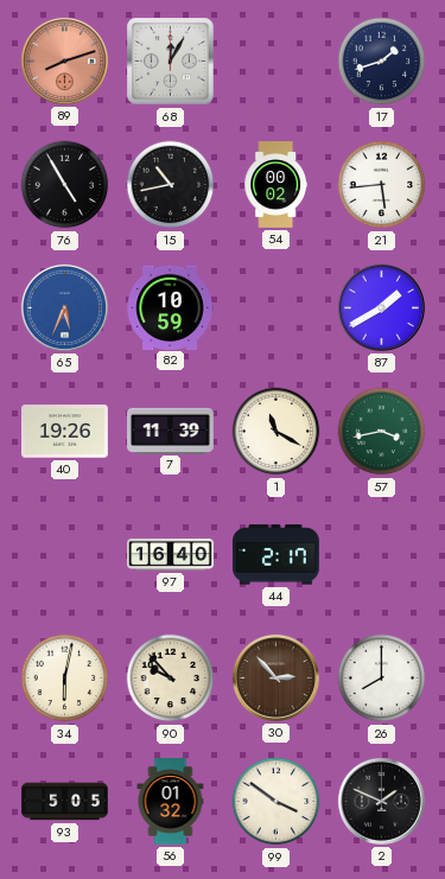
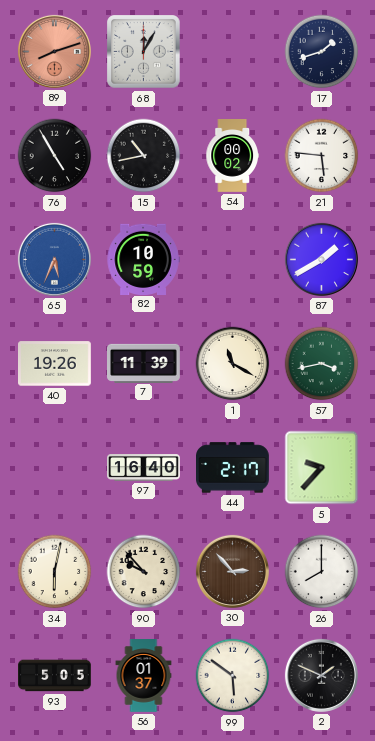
21: 5:44 -> 5:46
5: none -> 9:37
56: 01:32 -> 01:37
99: 3:51 -> 5:51
